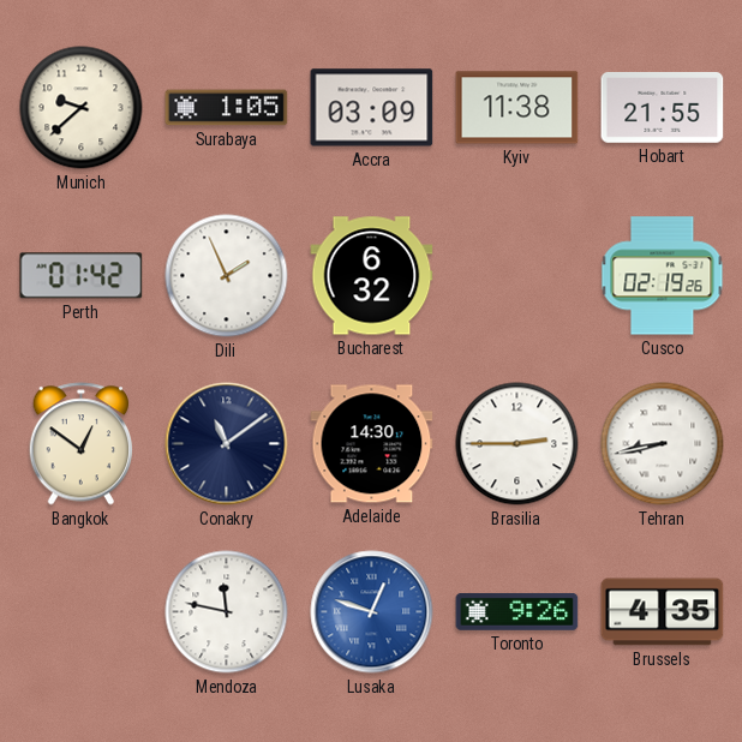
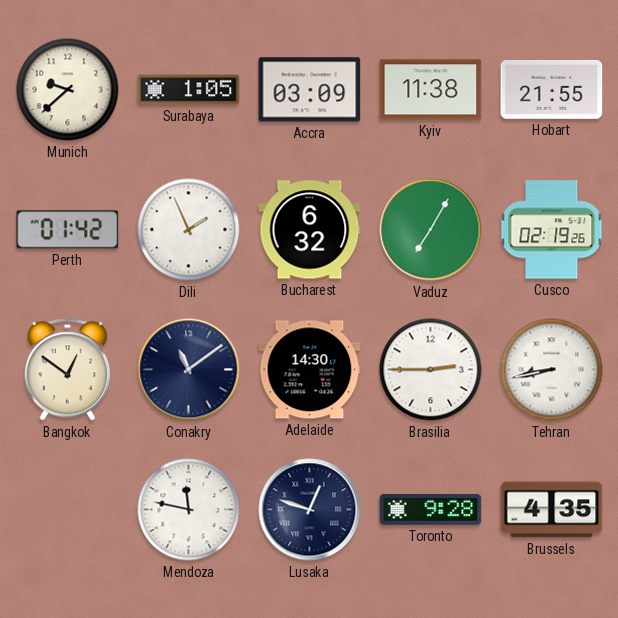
Vaduz: none -> 7:05
Lusaka dial: blue -> navy
Toronto: 9:26 -> 9:28
